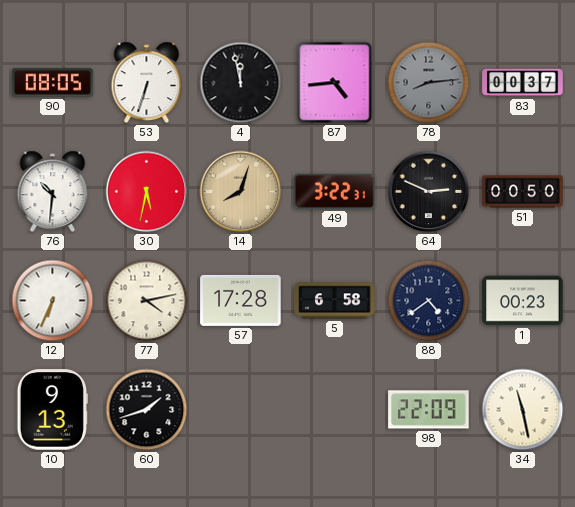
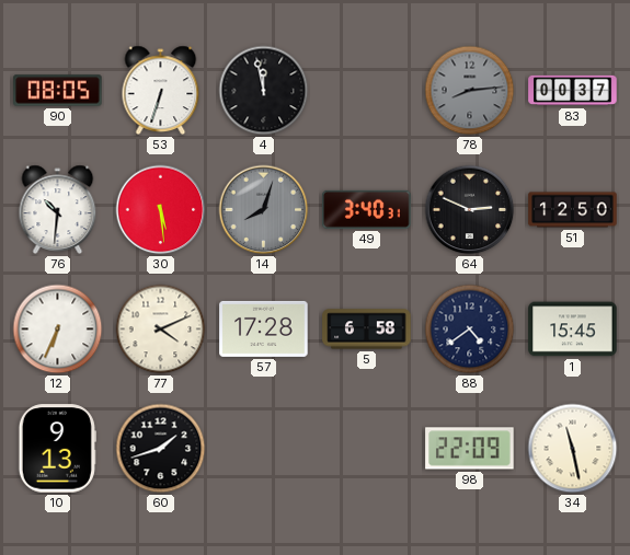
87: 4:44 -> none
30: 5:32 -> 5:29
14 dial: champagne -> grey
49: 3:22 -> 3:40
51: 00:50 -> 12:50
77: 4:13 -> 4:11
1: 00:23 -> 15:45
